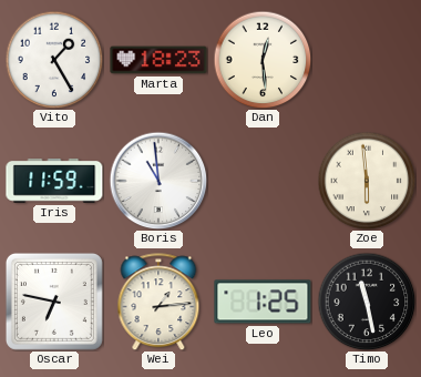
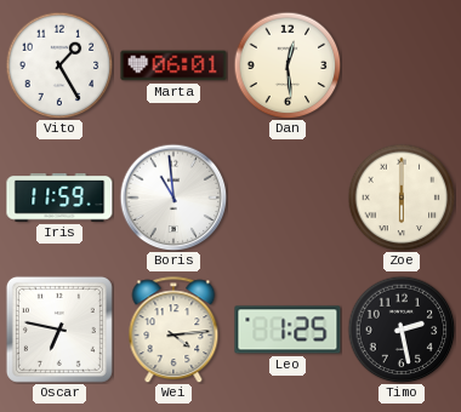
Marta: 18:23 -> 06:01
Zoe: 5:59 -> 6:00
Wei: 1:14 -> 4:14
Timo: 11:28 -> 2:28
